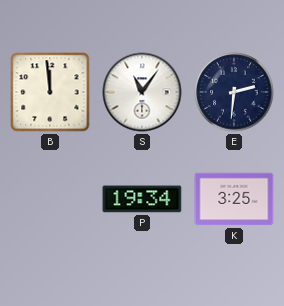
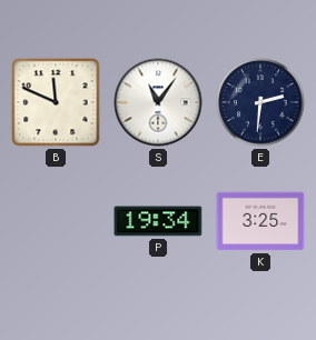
B: 11:59 -> 11:49
